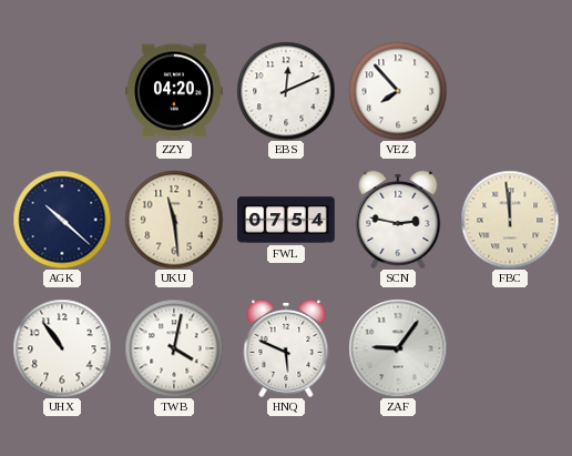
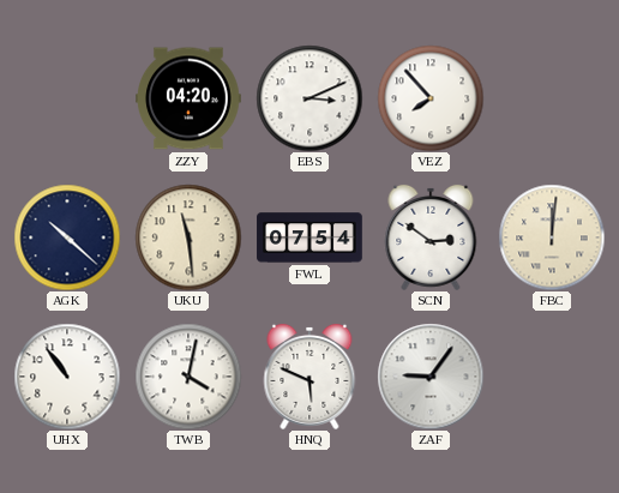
EBS: 12:11 -> 3:11
SCN: 2:47 -> 2:51
FBC: 11:59 -> 12:01
